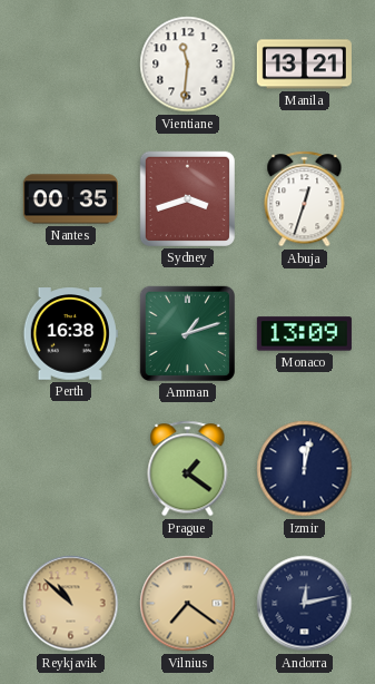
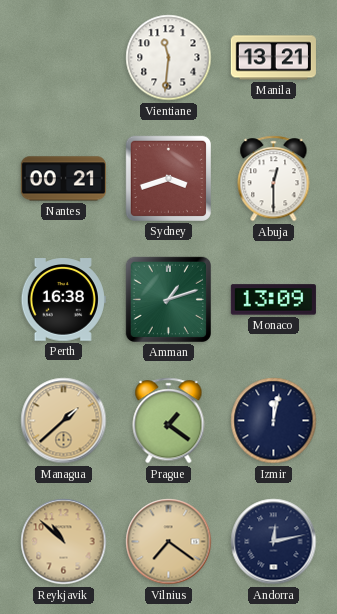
Nantes: 00:35 -> 00:21
Abuja: 12:33 -> 12:30
Managua: none -> 1:38
